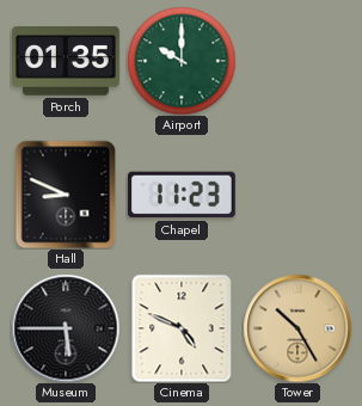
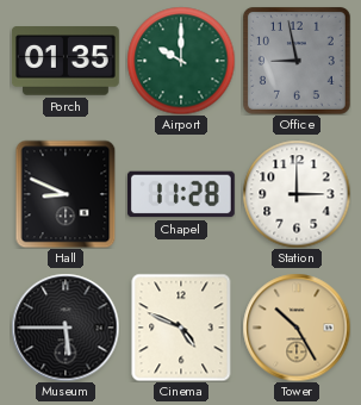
Office: none -> 8:58
Chapel: 11:23 -> 11:28
Station: none -> 3:00
